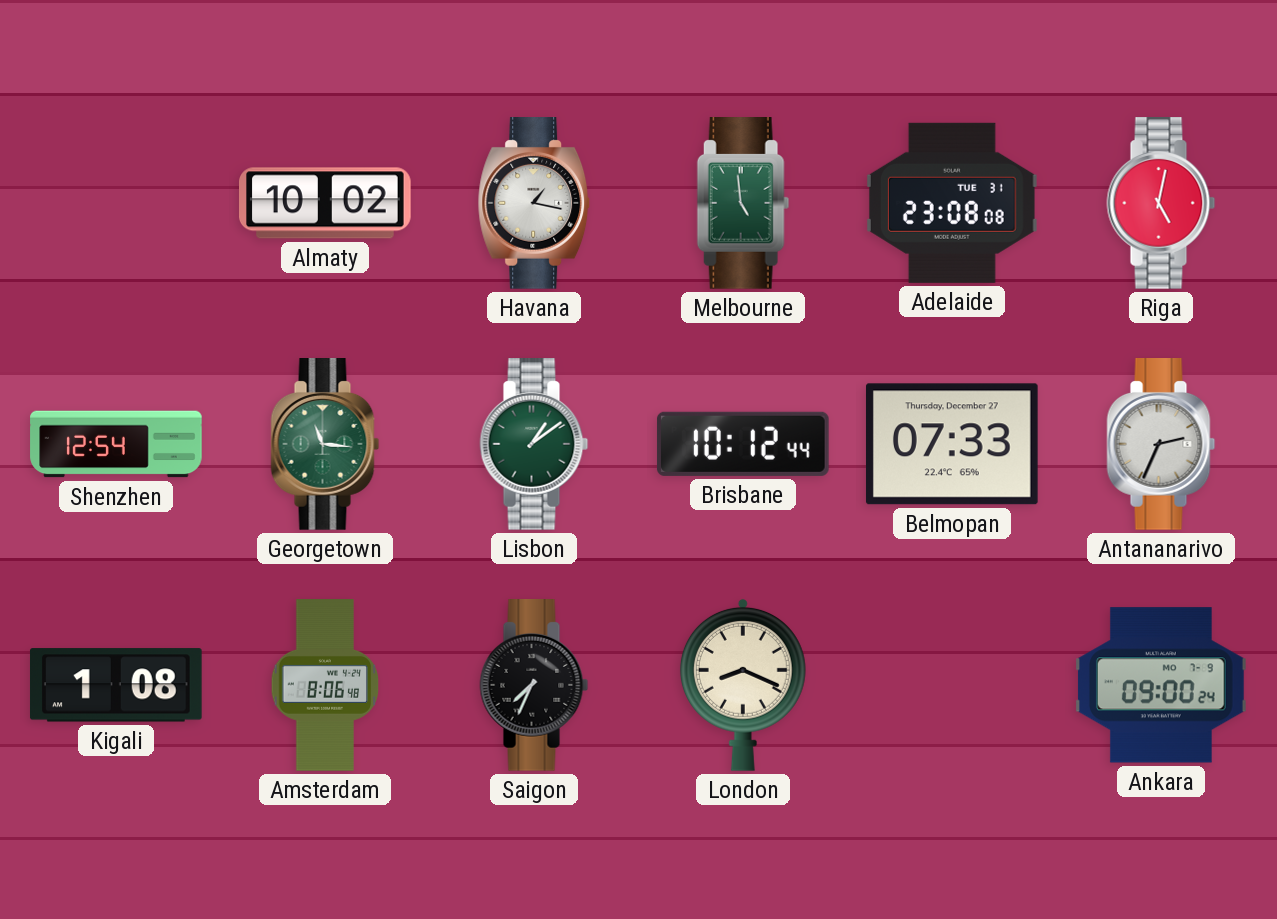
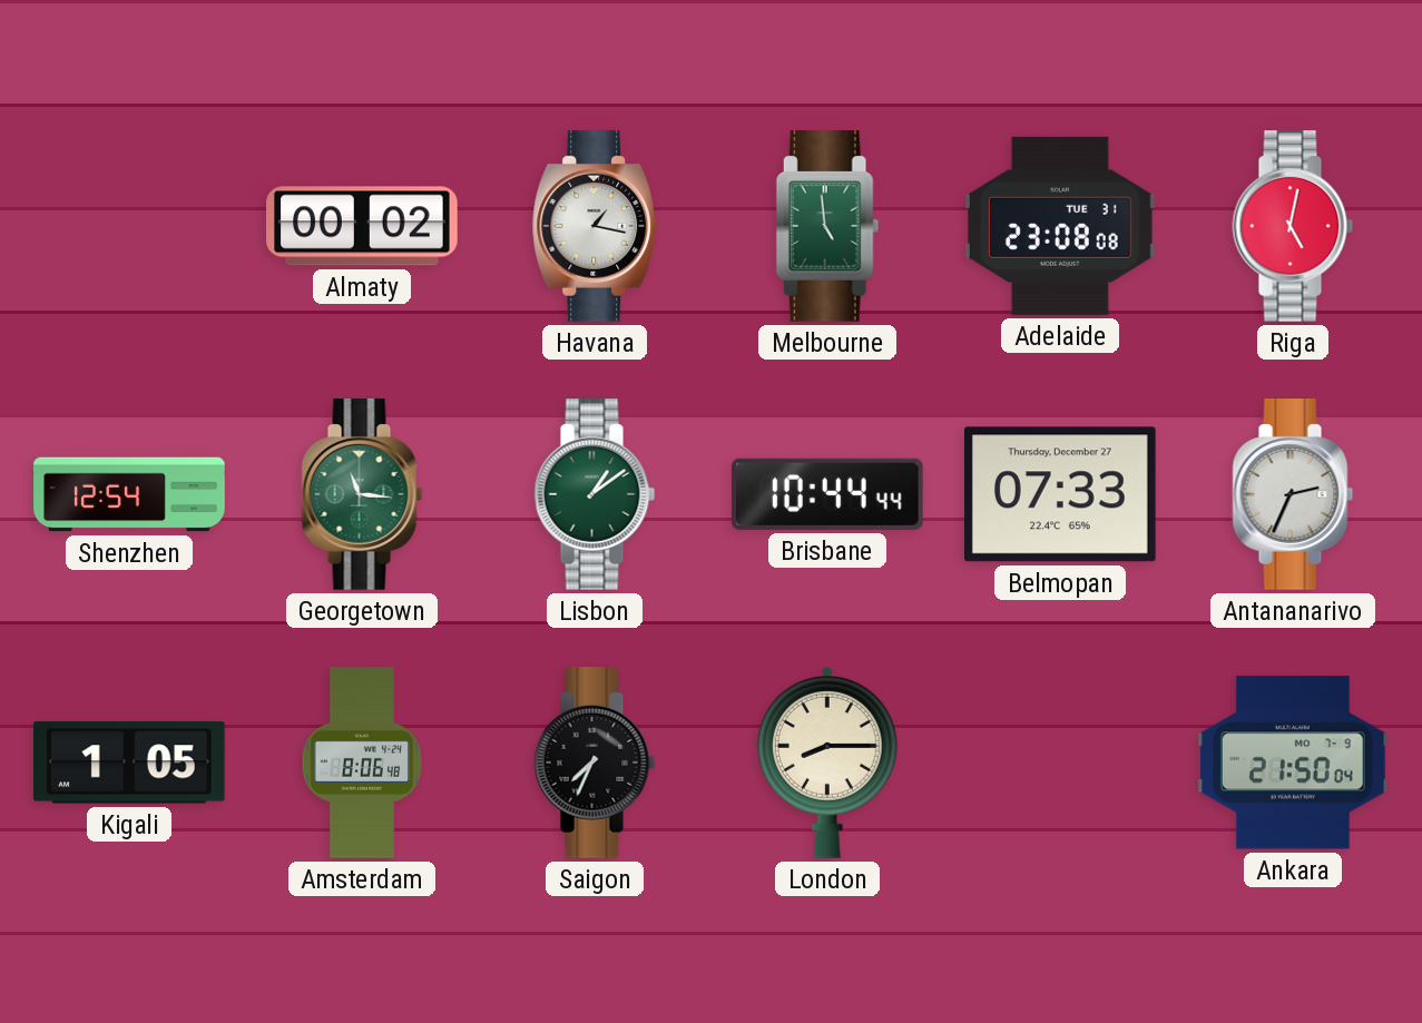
Almaty: 10:02 -> 00:02
Brisbane: 10:12 -> 10:44
Kigali: 1:08 -> 1:05
London: 8:19 -> 8:15
Ankara: 09:00 -> 21:50
